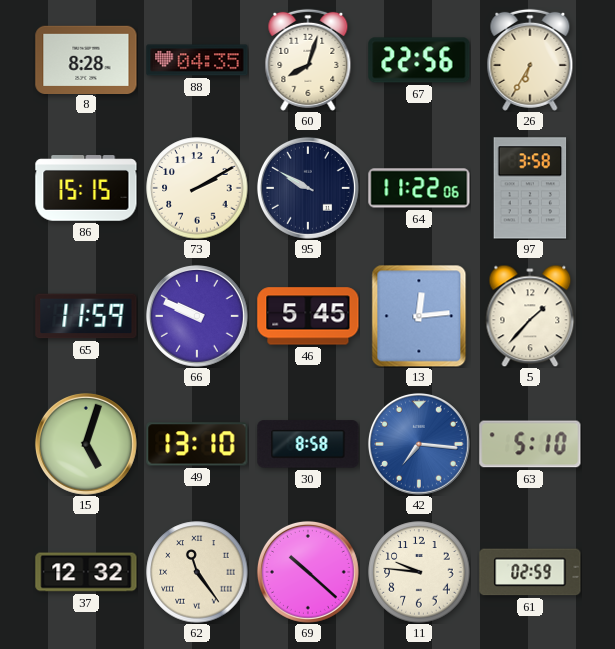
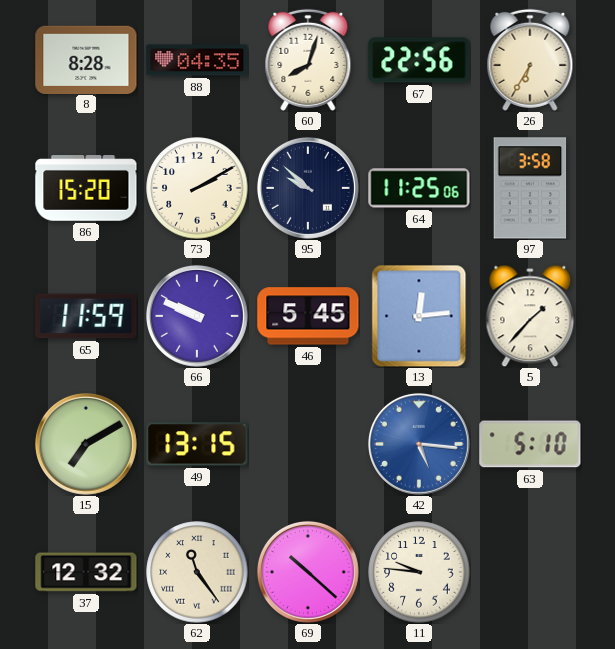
86: 15:15 -> 15:20
95: 9:50 -> 9:52
64: 11:22 -> 11:25
15: 5:03 -> 7:10
49: 13:10 -> 13:15
30: 8:58 -> none
42: 7:16 -> 5:16
61: 02:59 -> none
